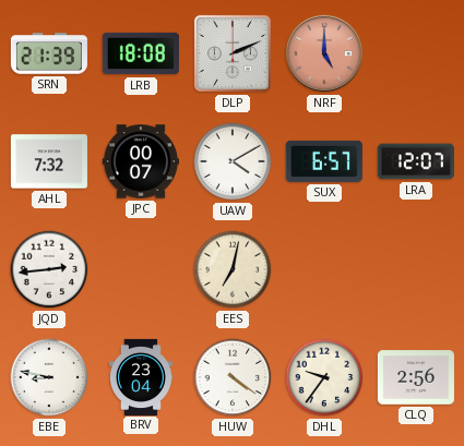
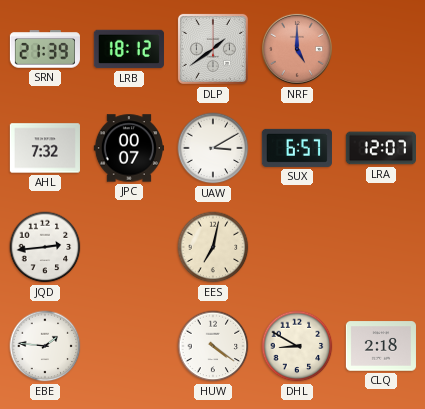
LRB: 18:08 -> 18:12
DLP: 2:11 -> 1:39
UAW: 4:10 -> 3:10
EBE: 8:47 -> 1:46
BRV: 23:04 -> none
DHL: 9:36 -> 8:50
CLQ: 2:56 -> 2:18
